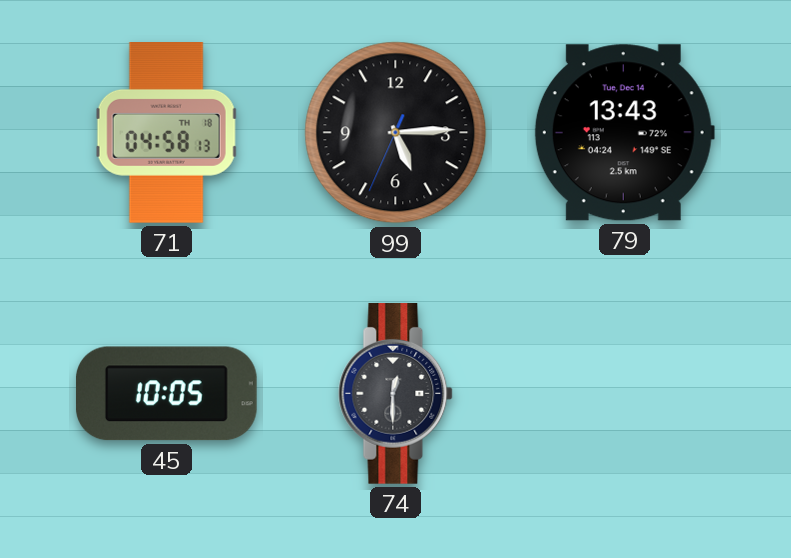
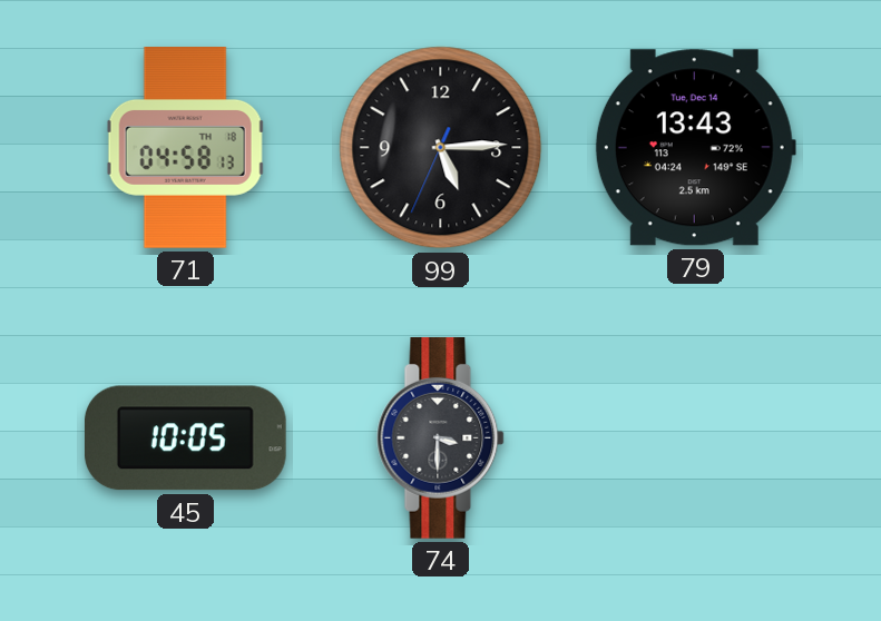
74: 12:30 -> 3:30
